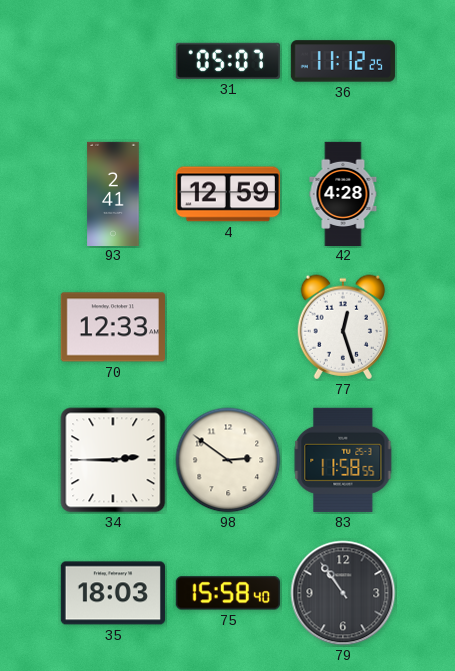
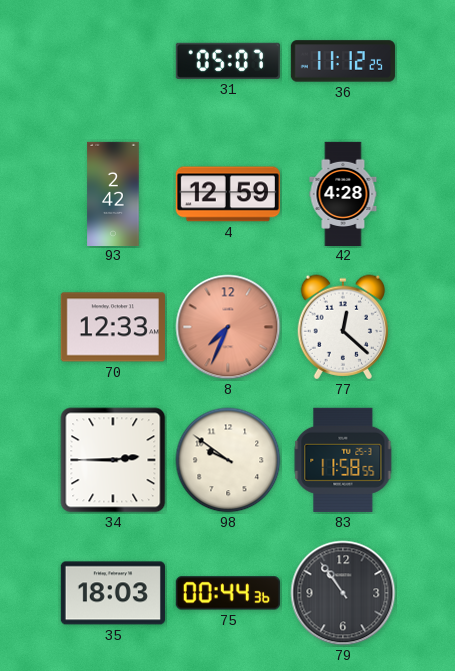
93: 2:41 -> 2:42
8: none -> 7:34
77: 12:27 -> 12:22
98: 2:51 -> 9:51
75: 15:58 -> 00:44
